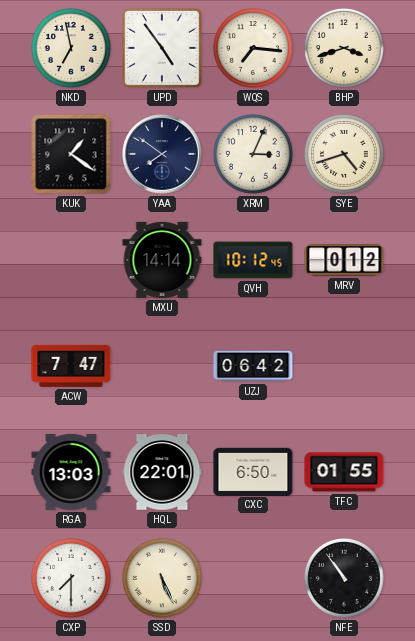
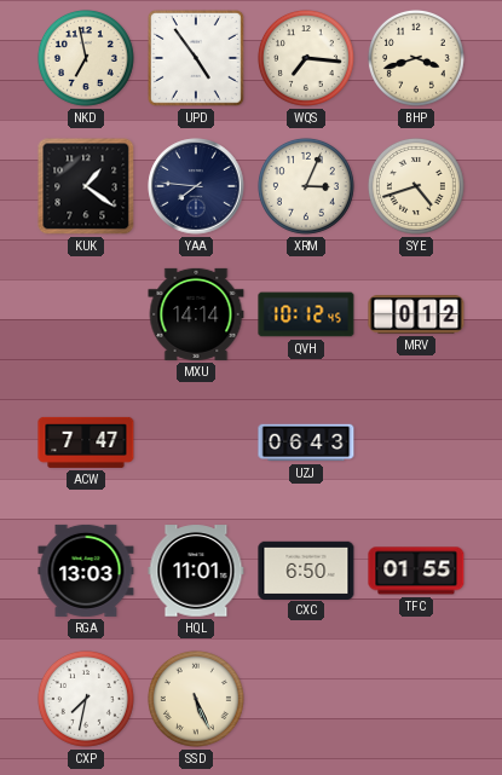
YAA: 7:51 -> 7:46
UZJ: 06:42 -> 06:43
HQL: 22:01 -> 11:01
CXP: 7:30 -> 7:32
NFE: 10:54 -> none
